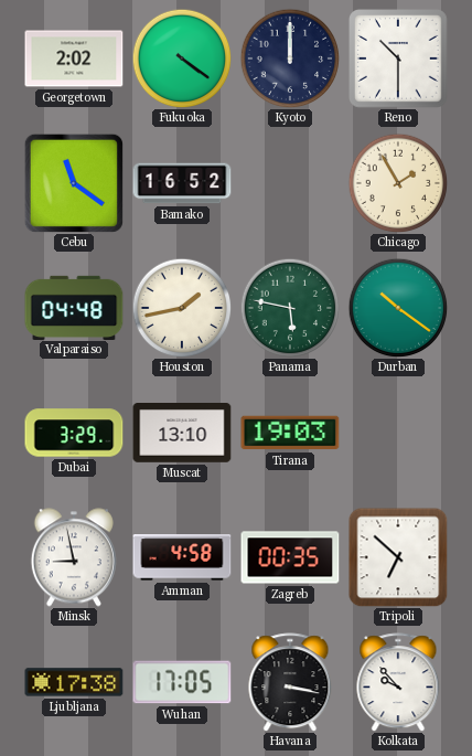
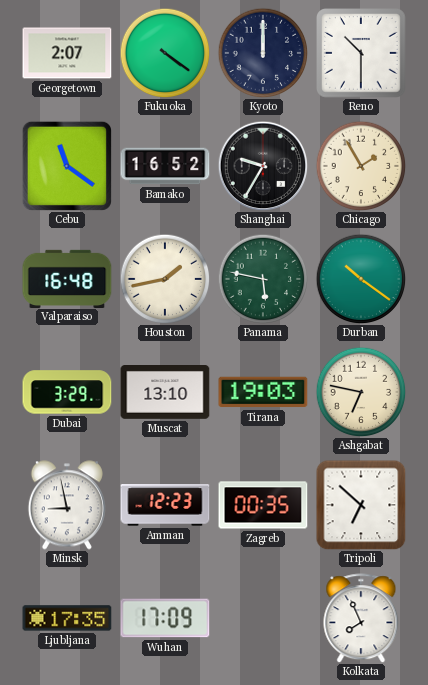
Georgetown: 2:02 -> 2:07
Shanghai: none -> 9:35
Valparaiso: 04:48 -> 16:48
Ashgabat: none -> 6:47
Amman: 4:58 -> 12:23
Ljubljana: 17:38 -> 17:35
Wuhan: 17:05 -> 17:09
Havana: 3:17 -> none
Kolkata: 9:53 -> 7:56
